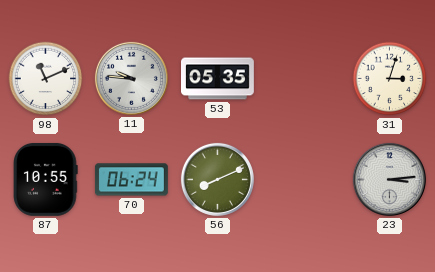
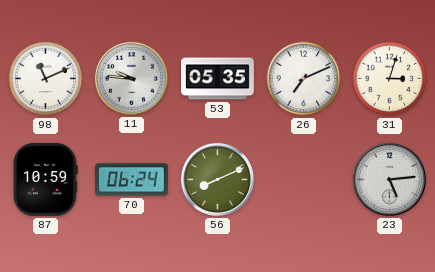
26: none -> 7:11
87: 10:55 -> 10:59
23: 3:14 -> 5:14
